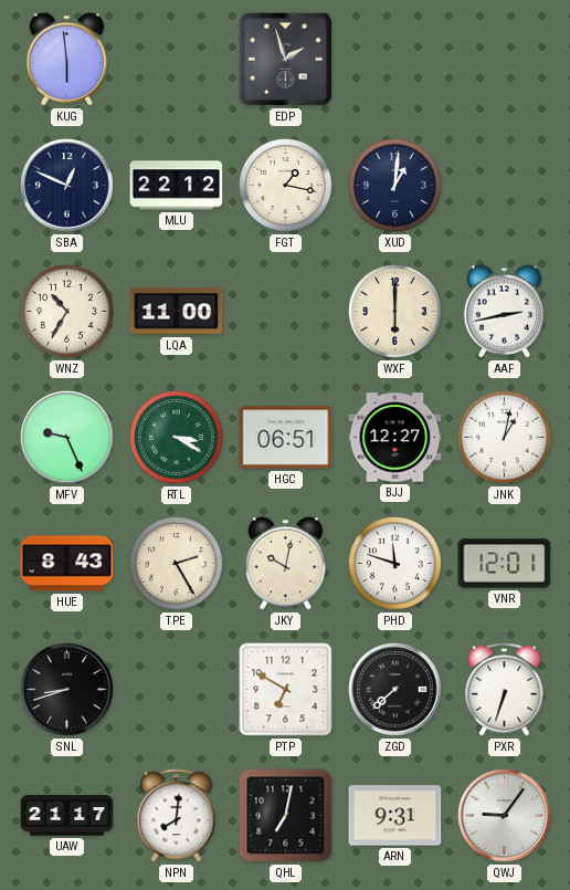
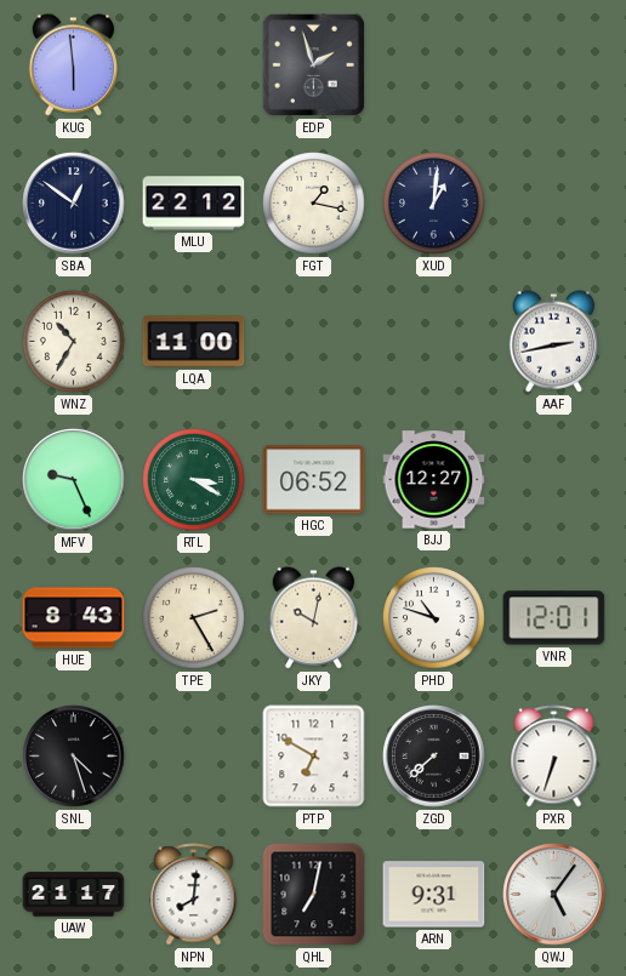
SBA: 12:49 -> 12:51
WXF: 6:00 -> none
HGC: 06:51 -> 06:52
JNK: 1:02 -> none
PHD: 11:48 -> 10:48
SNL: 8:42 -> 4:27
QWJ: 9:06 -> 5:06
